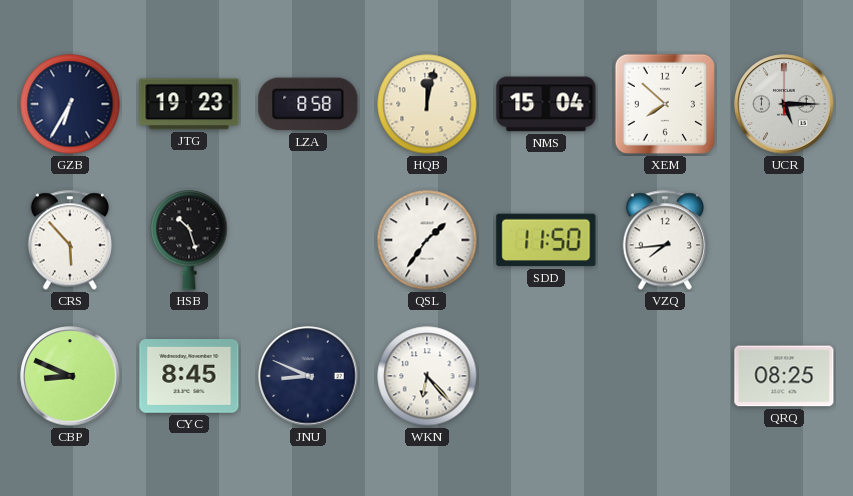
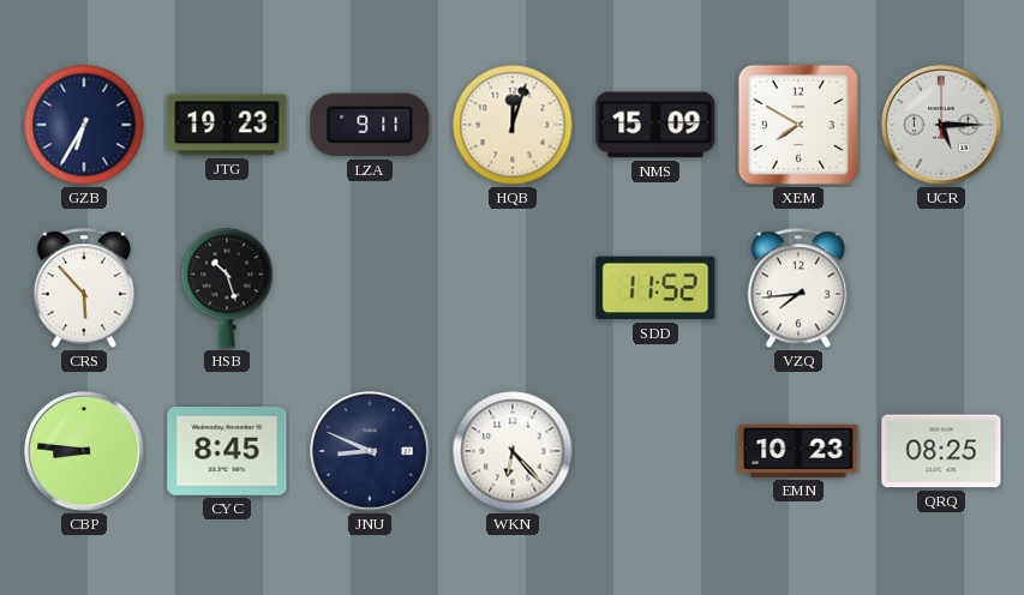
LZA: 8:58 -> 9:11
HQB: 12:02 -> 12:03
NMS: 15:04 -> 15:09
XEM: 7:52 -> 7:50
QSL: 1:36 -> none
SDD: 11:50 -> 11:52
CBP: 8:49 -> 8:46
EMN: none -> 10:23
